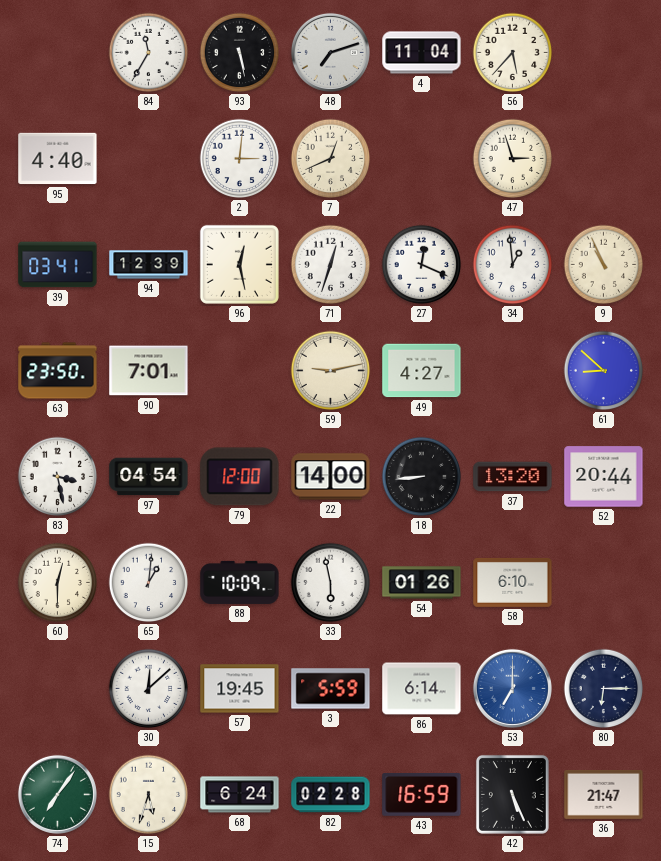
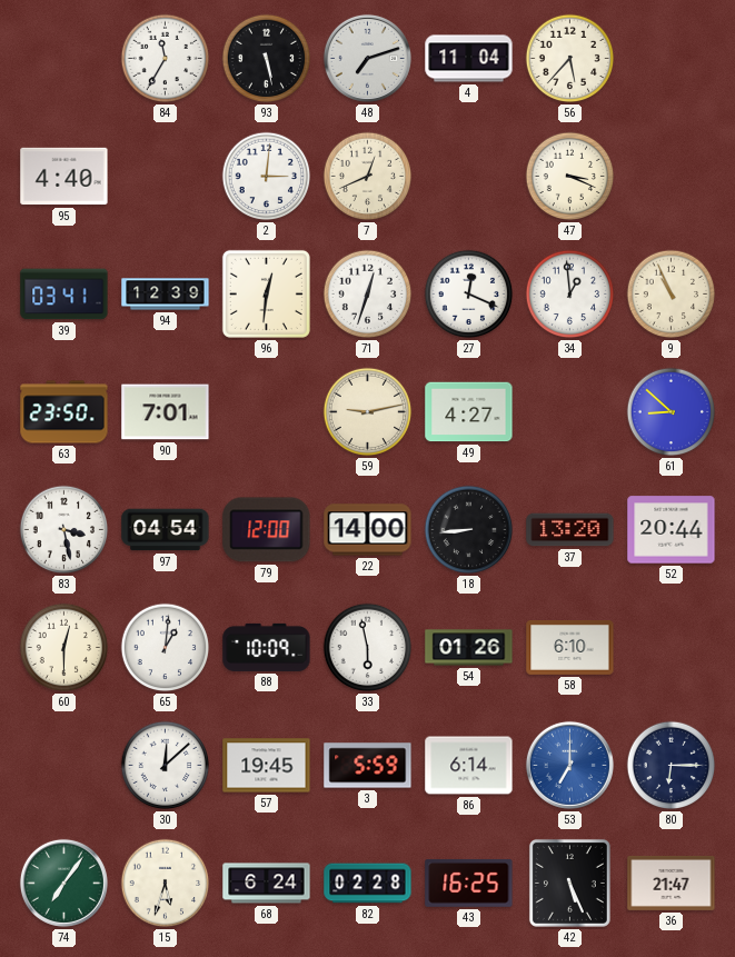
47: 2:57 -> 3:19
96: 12:28 -> 12:31
43: 16:59 -> 16:25
